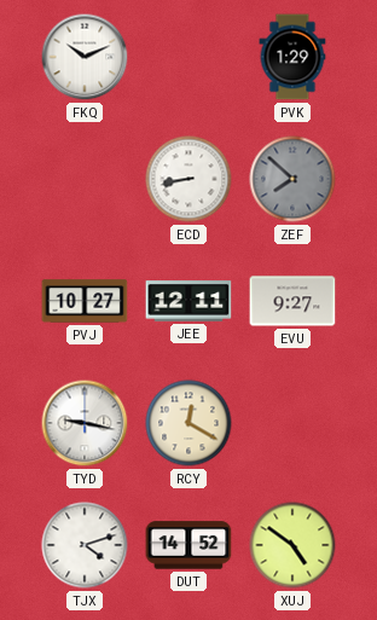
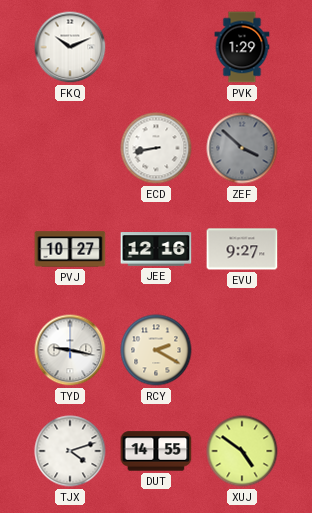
ZEF: 7:52 -> 3:52
JEE: 12:11 -> 12:16
RCY: 12:20 -> 2:20
DUT: 14:52 -> 14:55
